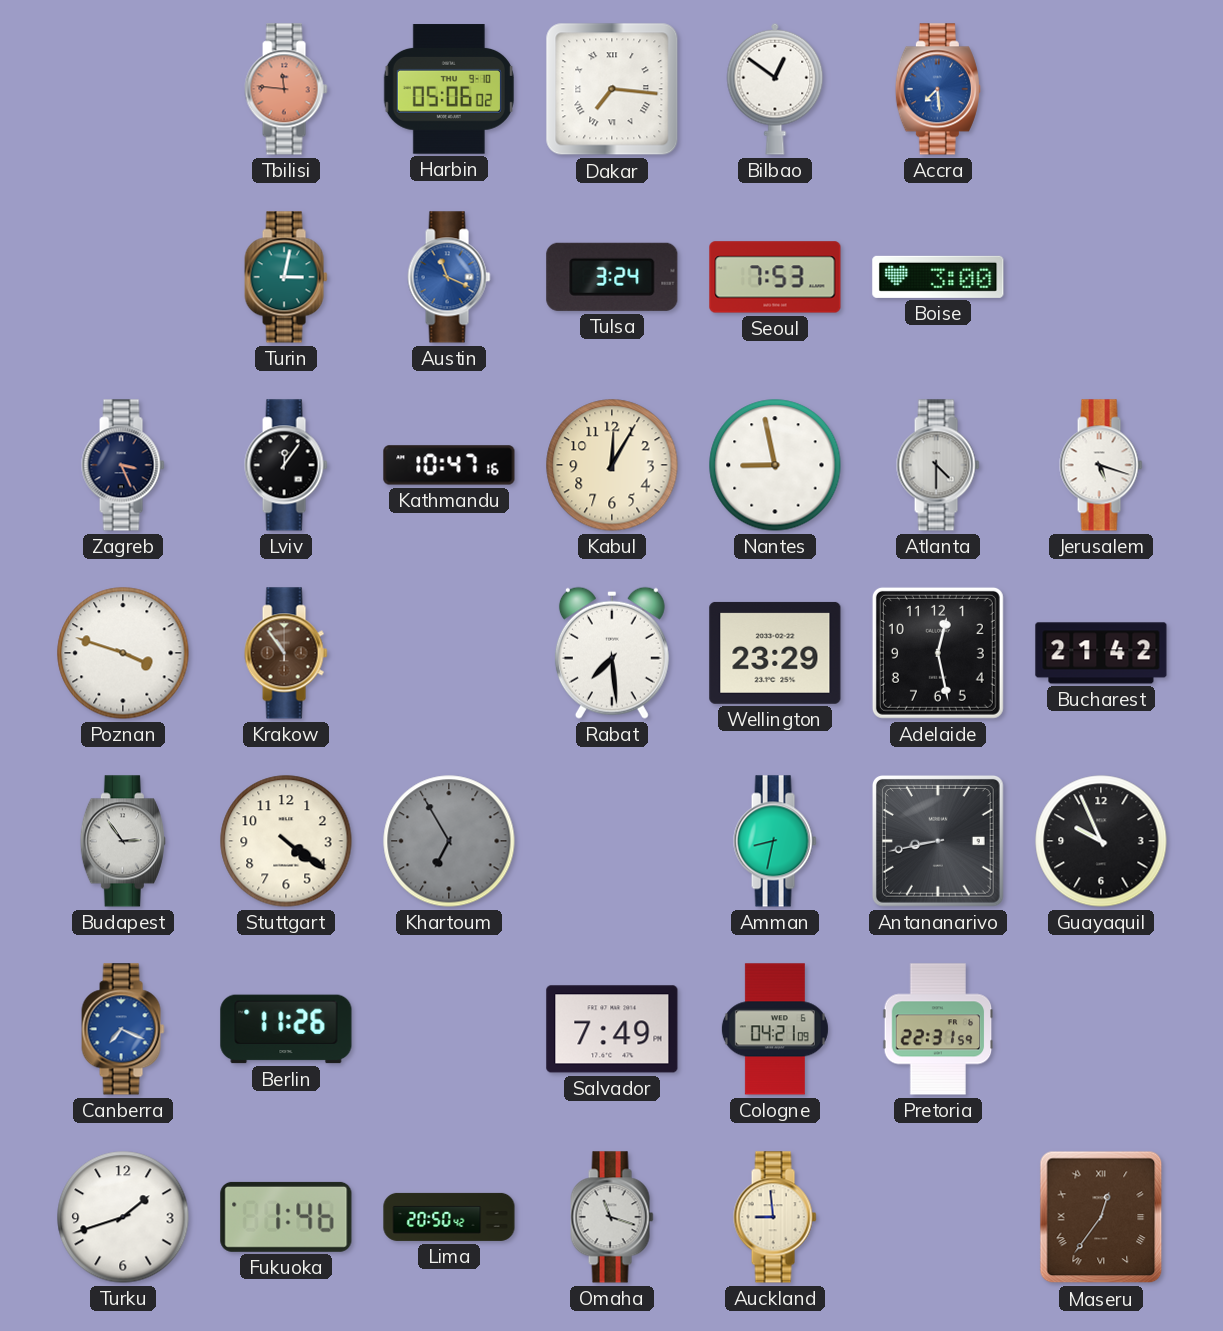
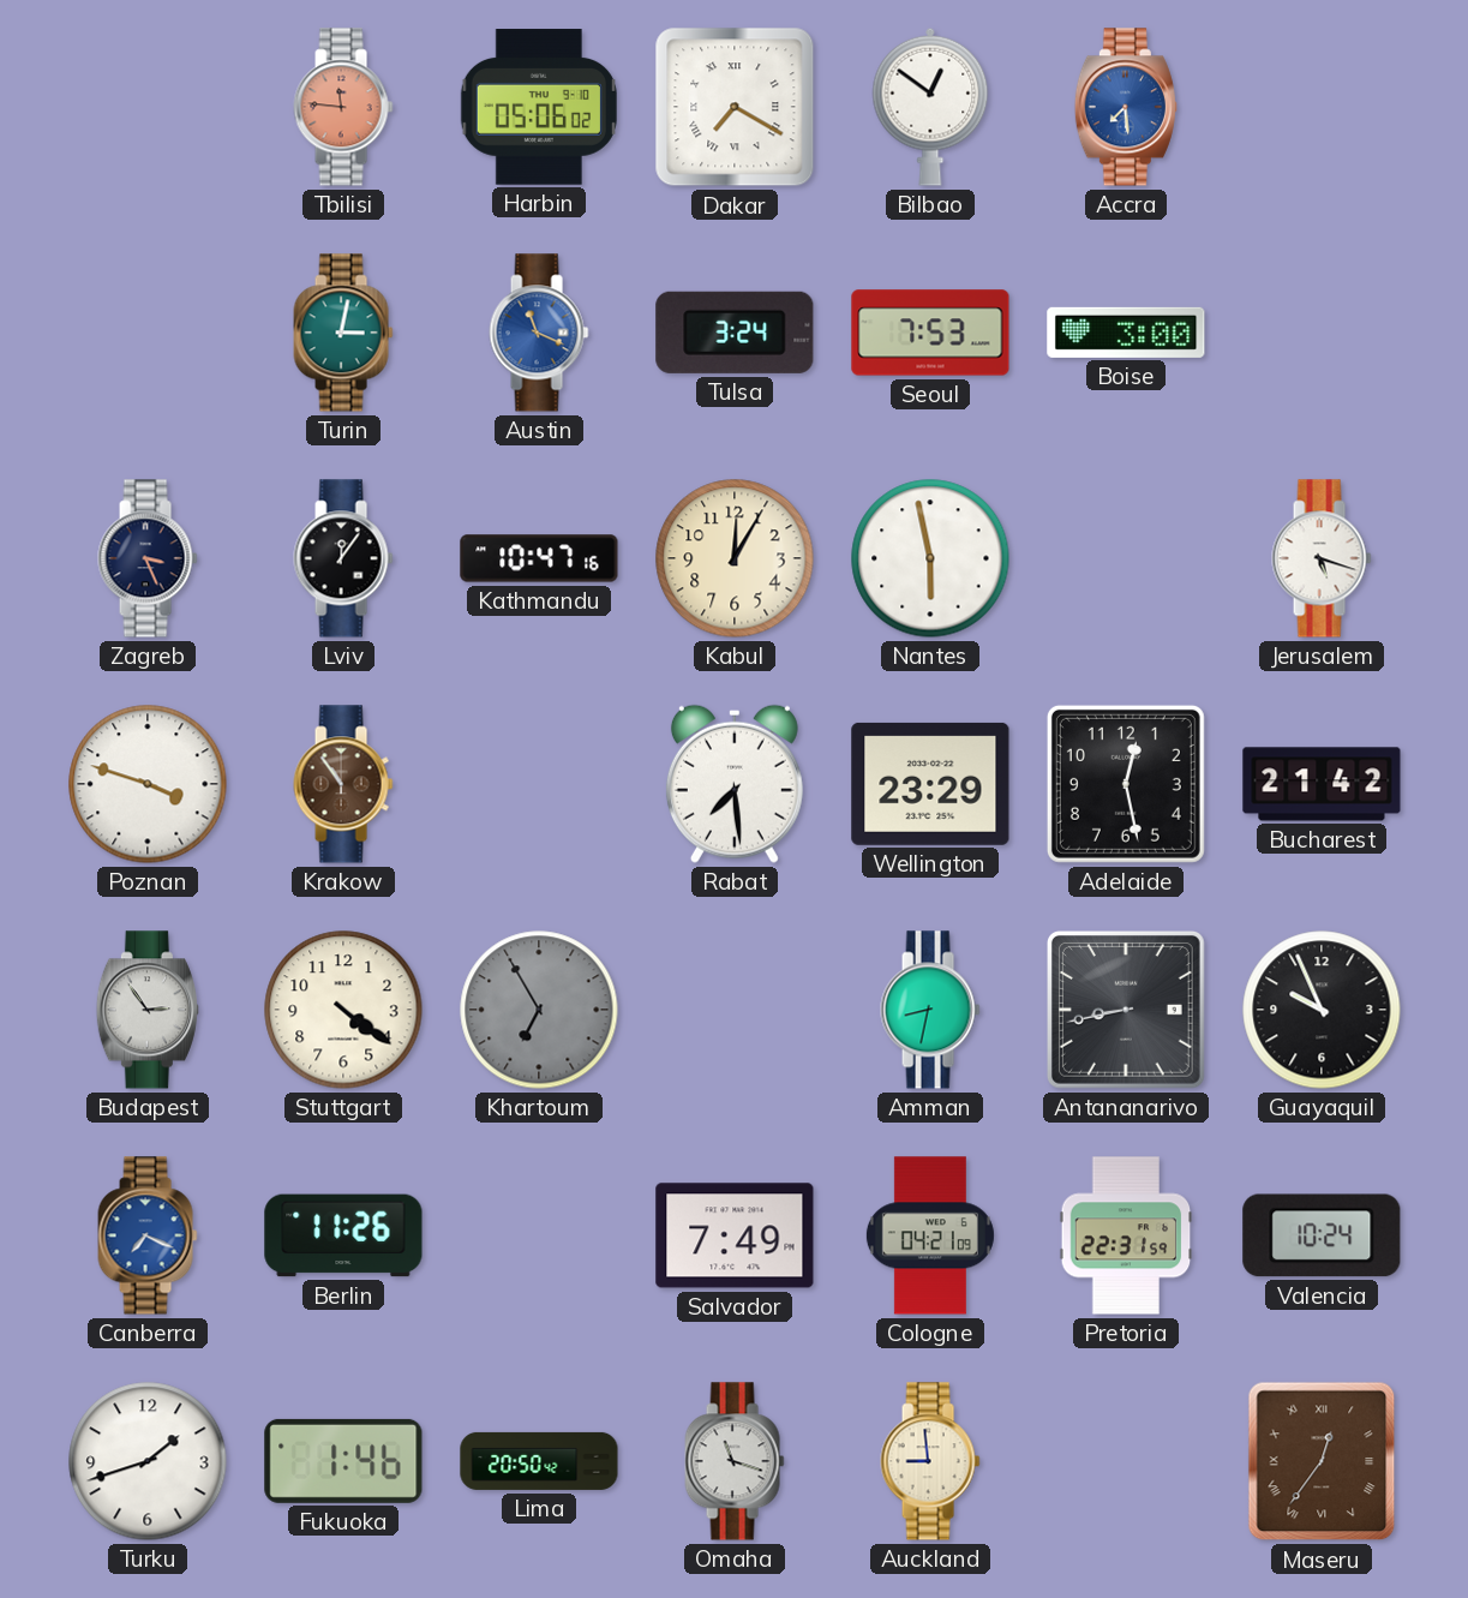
Dakar: 7:16 -> 7:20
Nantes: 8:58 -> 5:58
Atlanta: 4:30 -> none
Valencia: none -> 10:24
